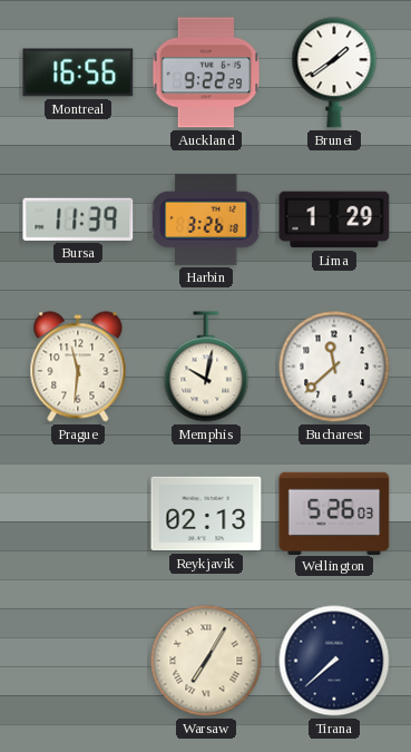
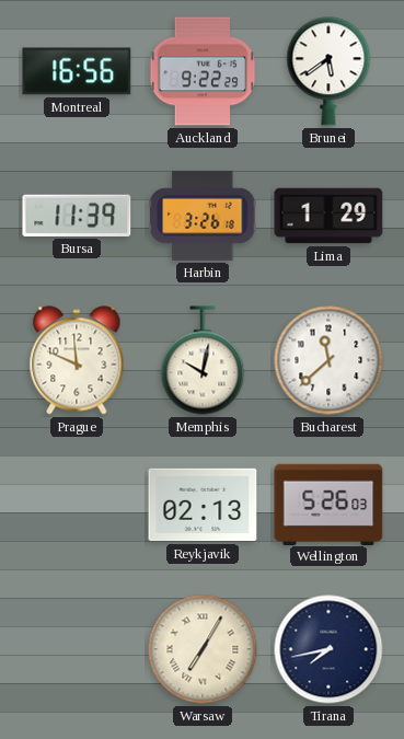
Brunei: 1:39 -> 5:39
Prague: 11:31 -> 11:49
Tirana: 7:38 -> 7:43
